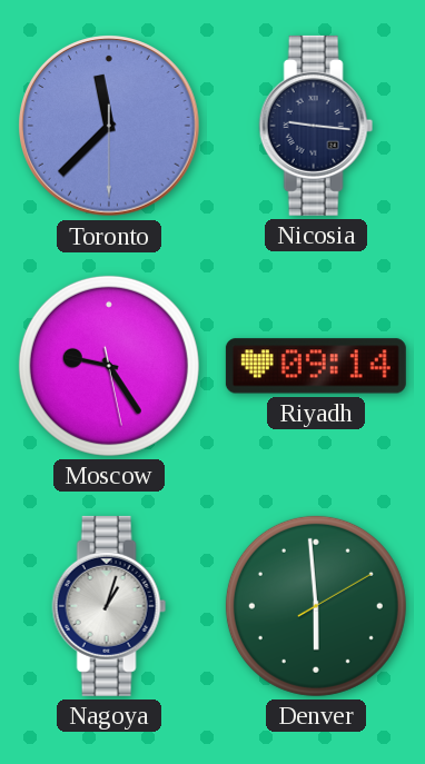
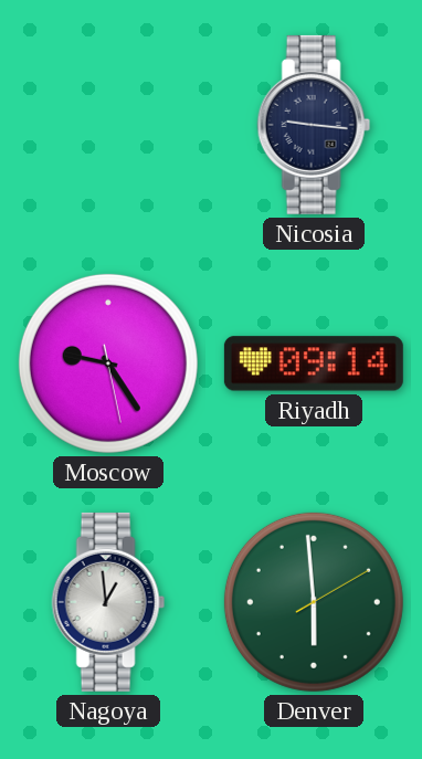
Toronto: 11:37 -> none
Nagoya: 1:03 -> 12:59
